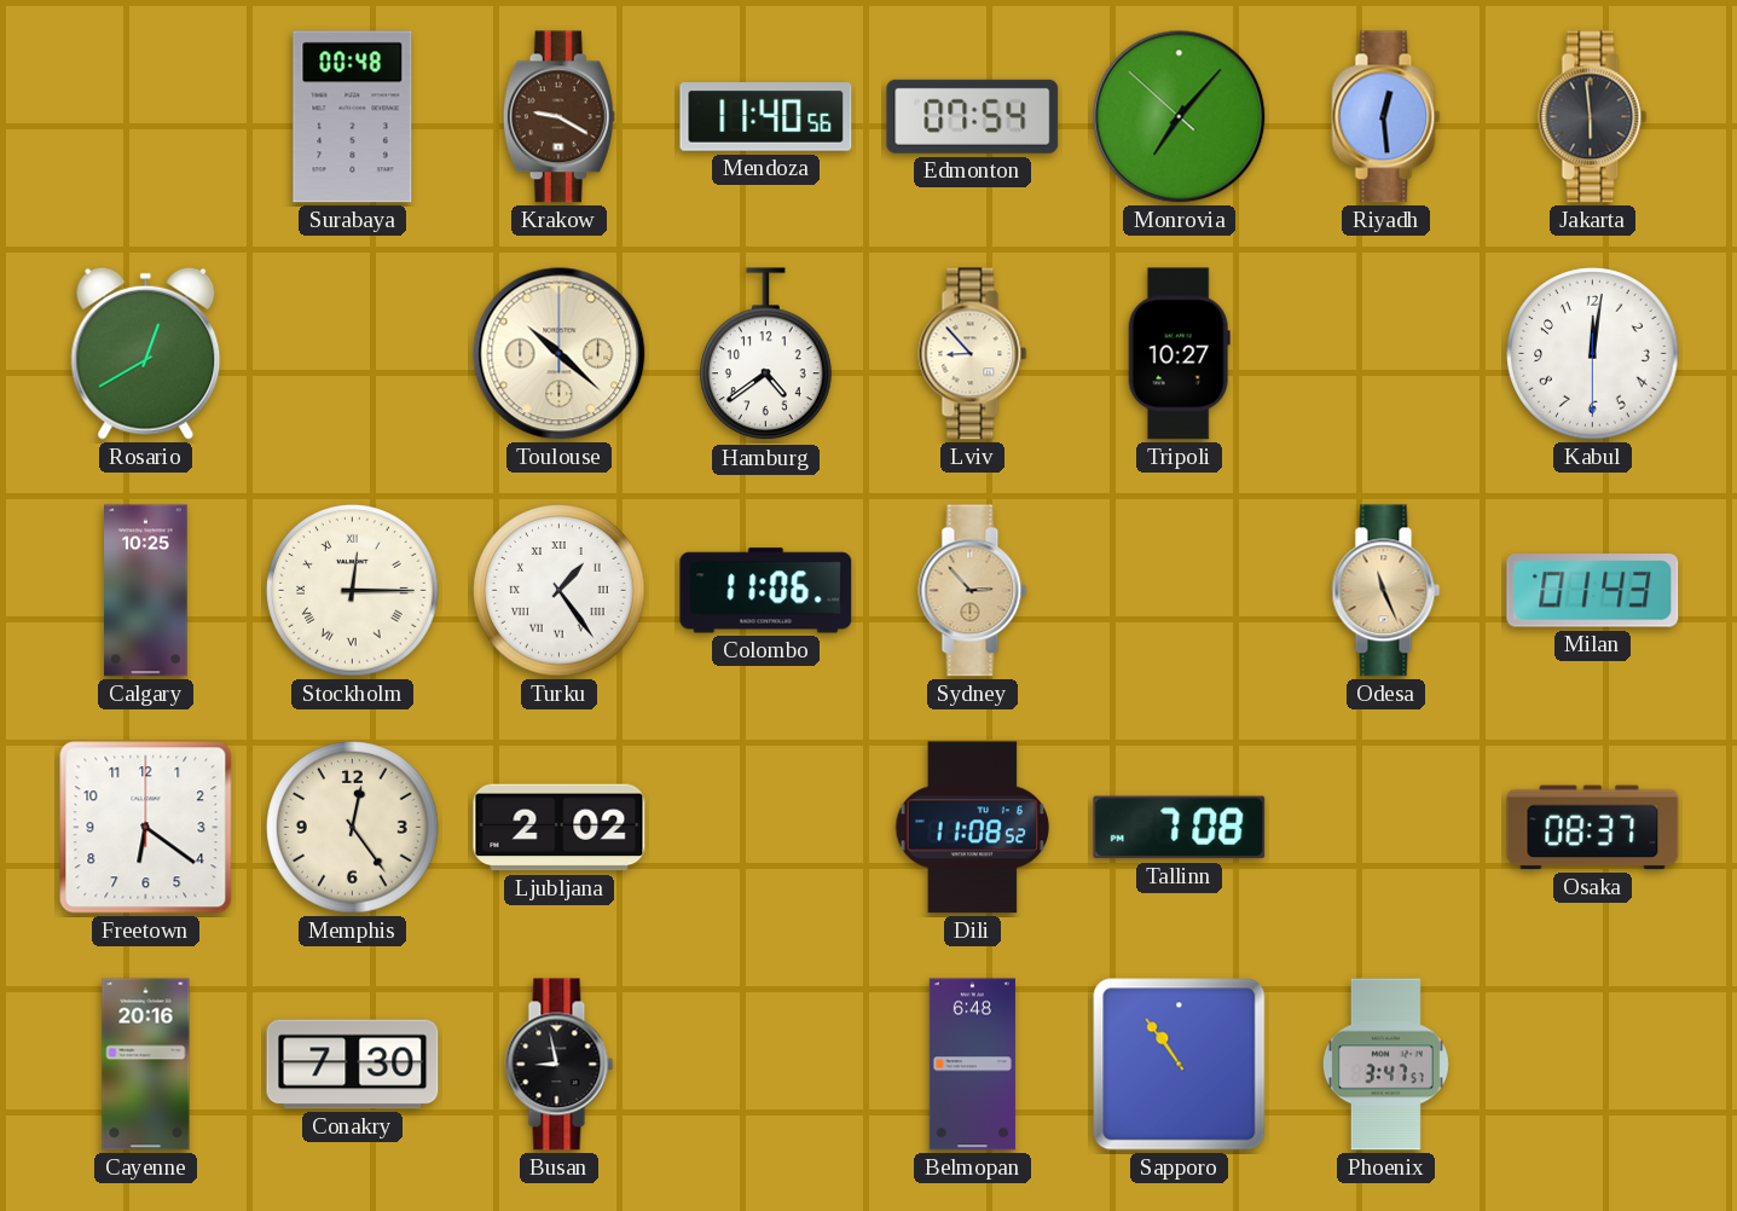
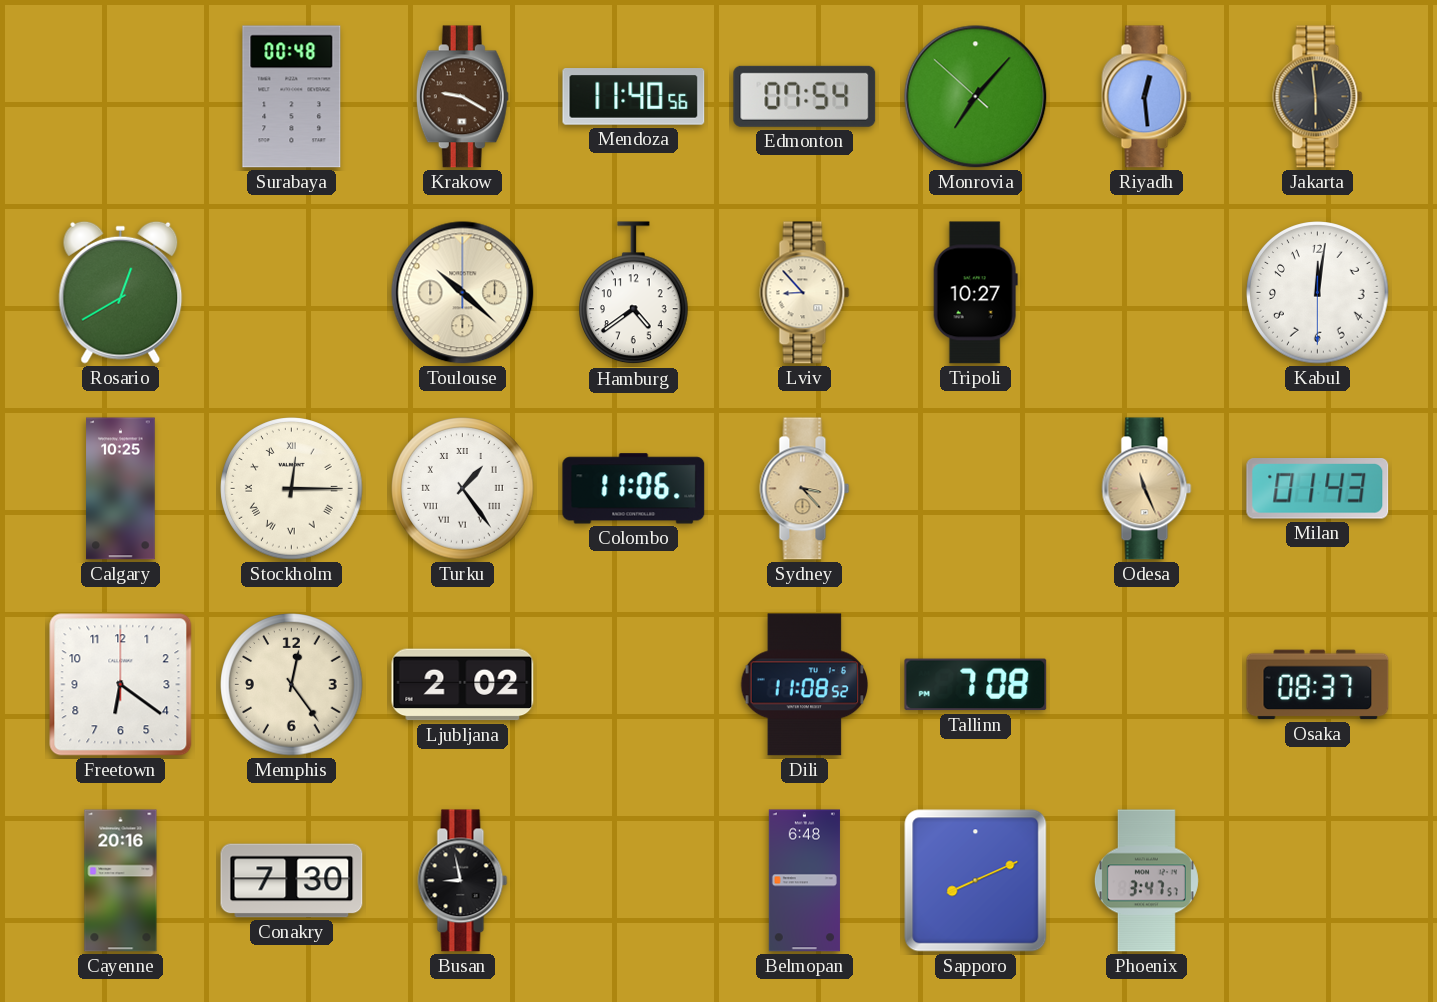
Sydney: 2:53 -> 3:23
Sapporo: 10:54 -> 8:11
